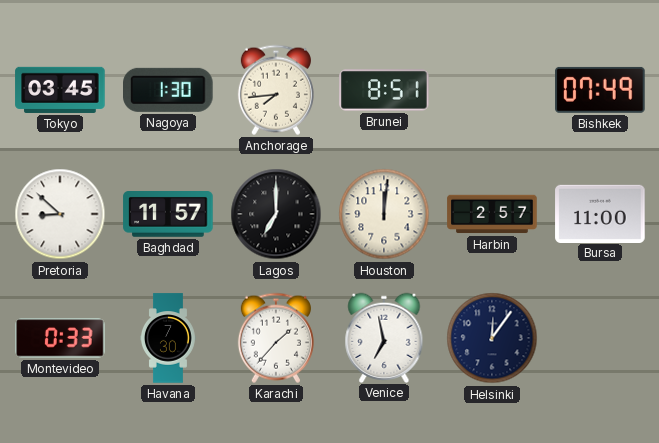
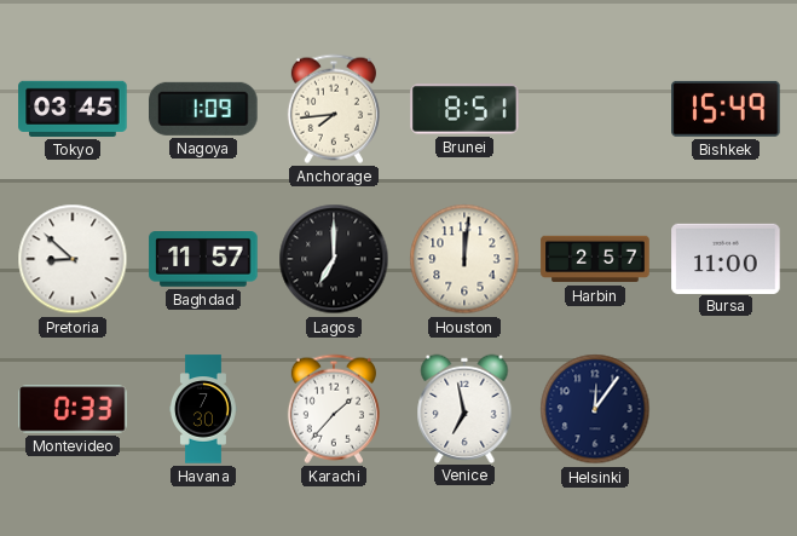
Nagoya: 1:30 -> 1:09
Bishkek: 07:49 -> 15:49
